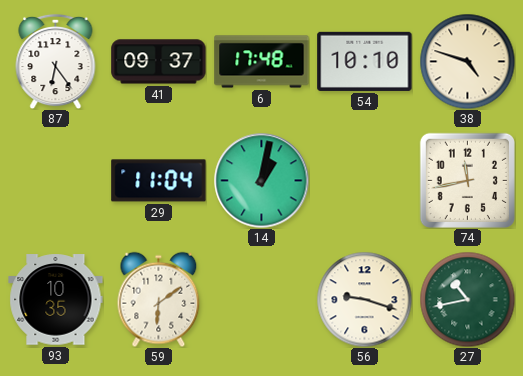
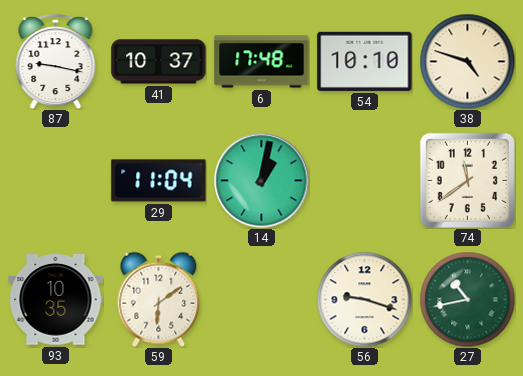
87: 6:24 -> 9:17
41: 09:37 -> 10:37
74: 11:43 -> 11:39
